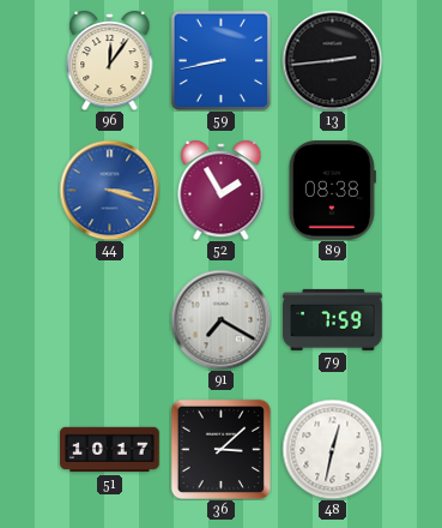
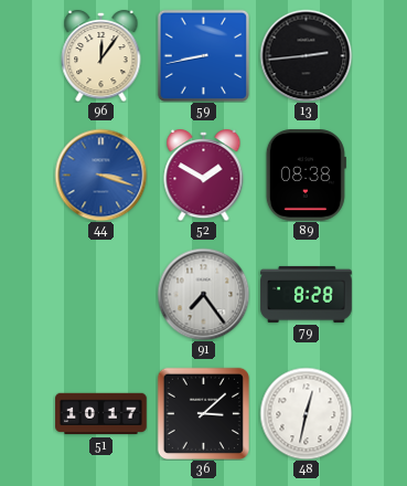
52: 1:55 -> 1:50
91: 7:20 -> 7:24
79: 7:59 -> 8:28
